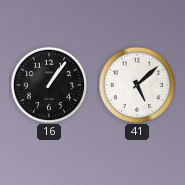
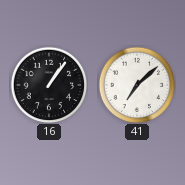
41: 5:08 -> 7:08
